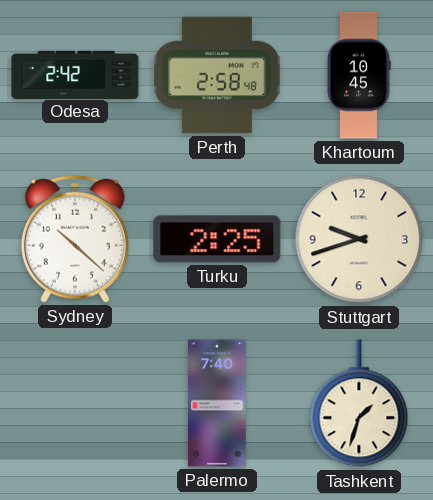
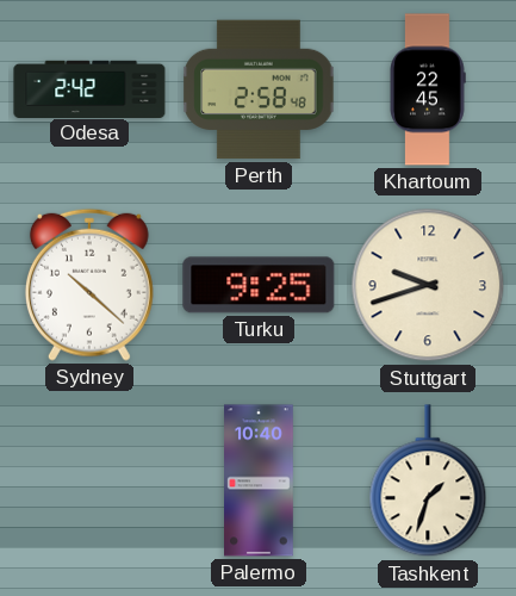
Khartoum: 10:45 -> 22:45
Turku: 2:25 -> 9:25
Palermo: 7:40 -> 10:40
